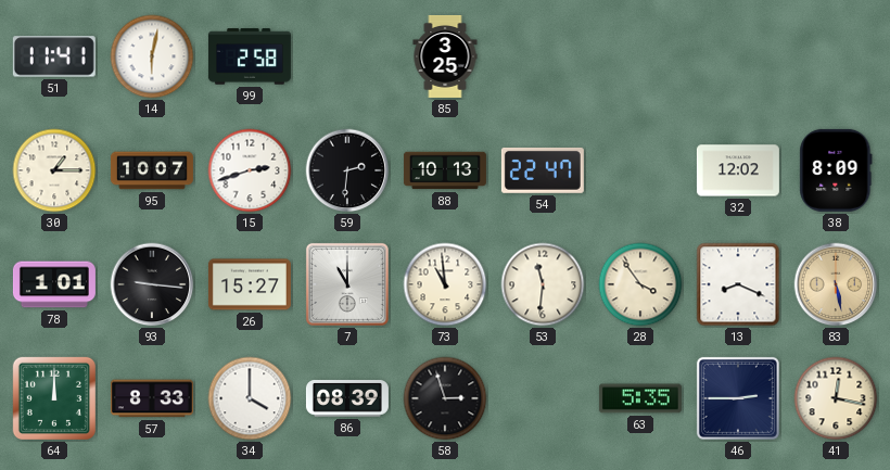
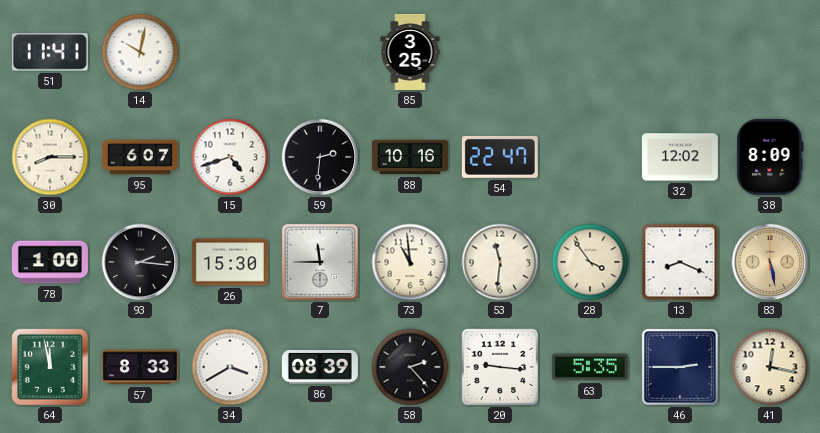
14: 6:02 -> 10:02
99: 2:58 -> none
30: 1:15 -> 8:15
95: 10:07 -> 6:07
15: 2:42 -> 4:42
88: 10:13 -> 10:16
78: 1:01 -> 1:00
93: 9:16 -> 2:16
26: 15:27 -> 15:30
7: 11:00 -> 11:45
64: 12:00 -> 11:58
34: 4:00 -> 3:40
58: 2:57 -> 2:23
20: none -> 9:16
